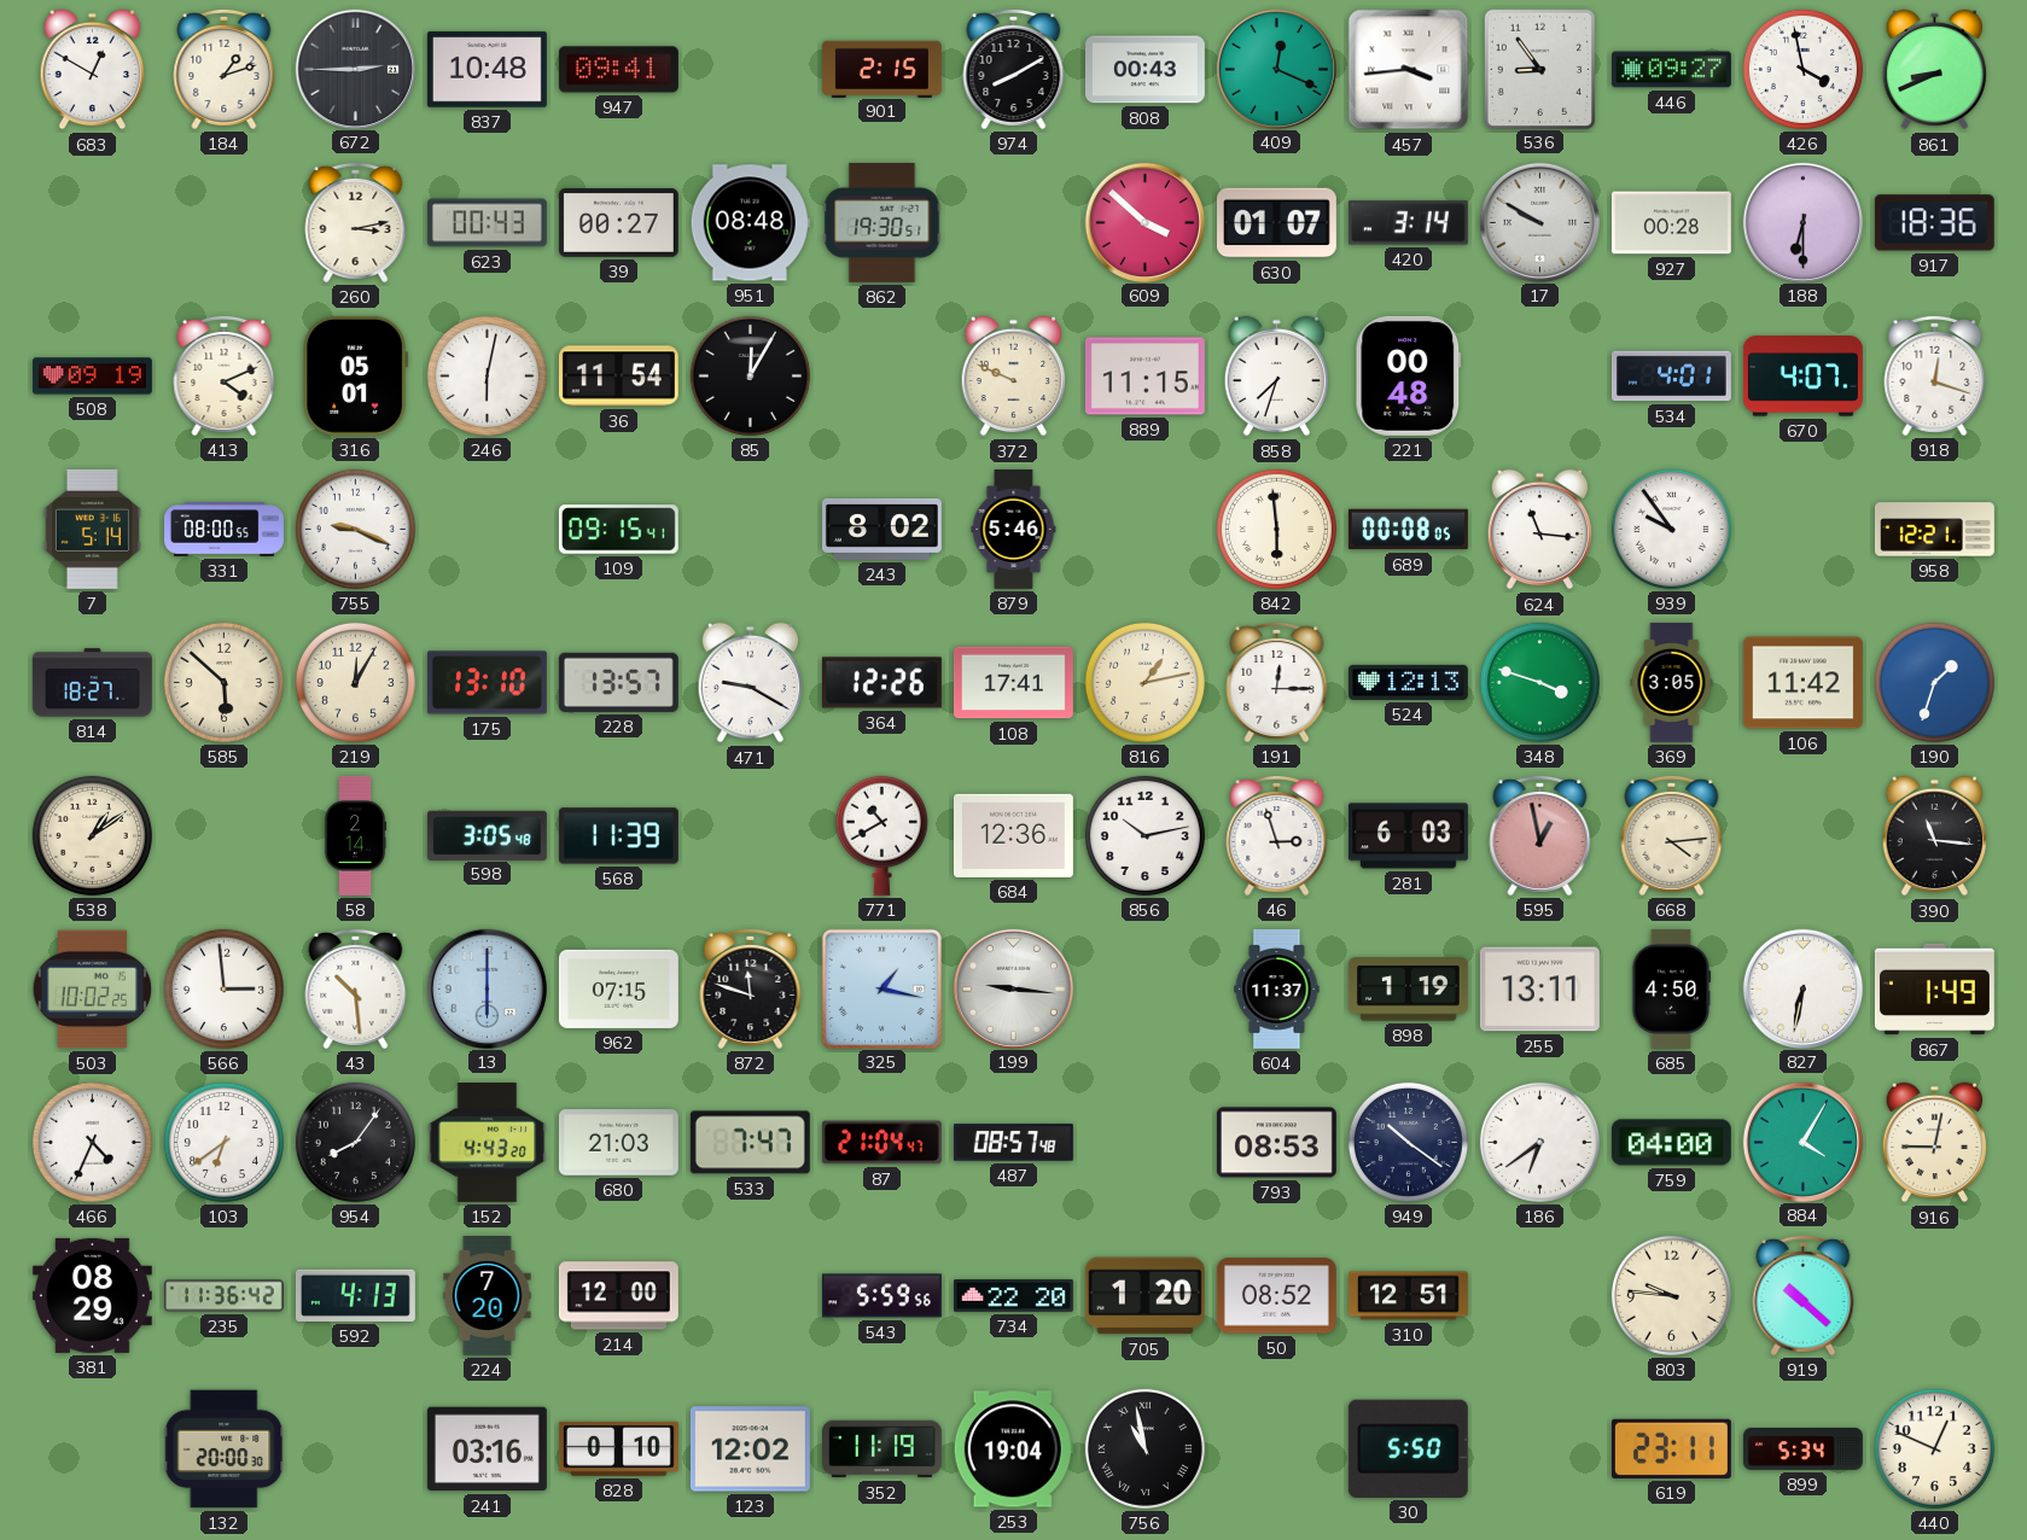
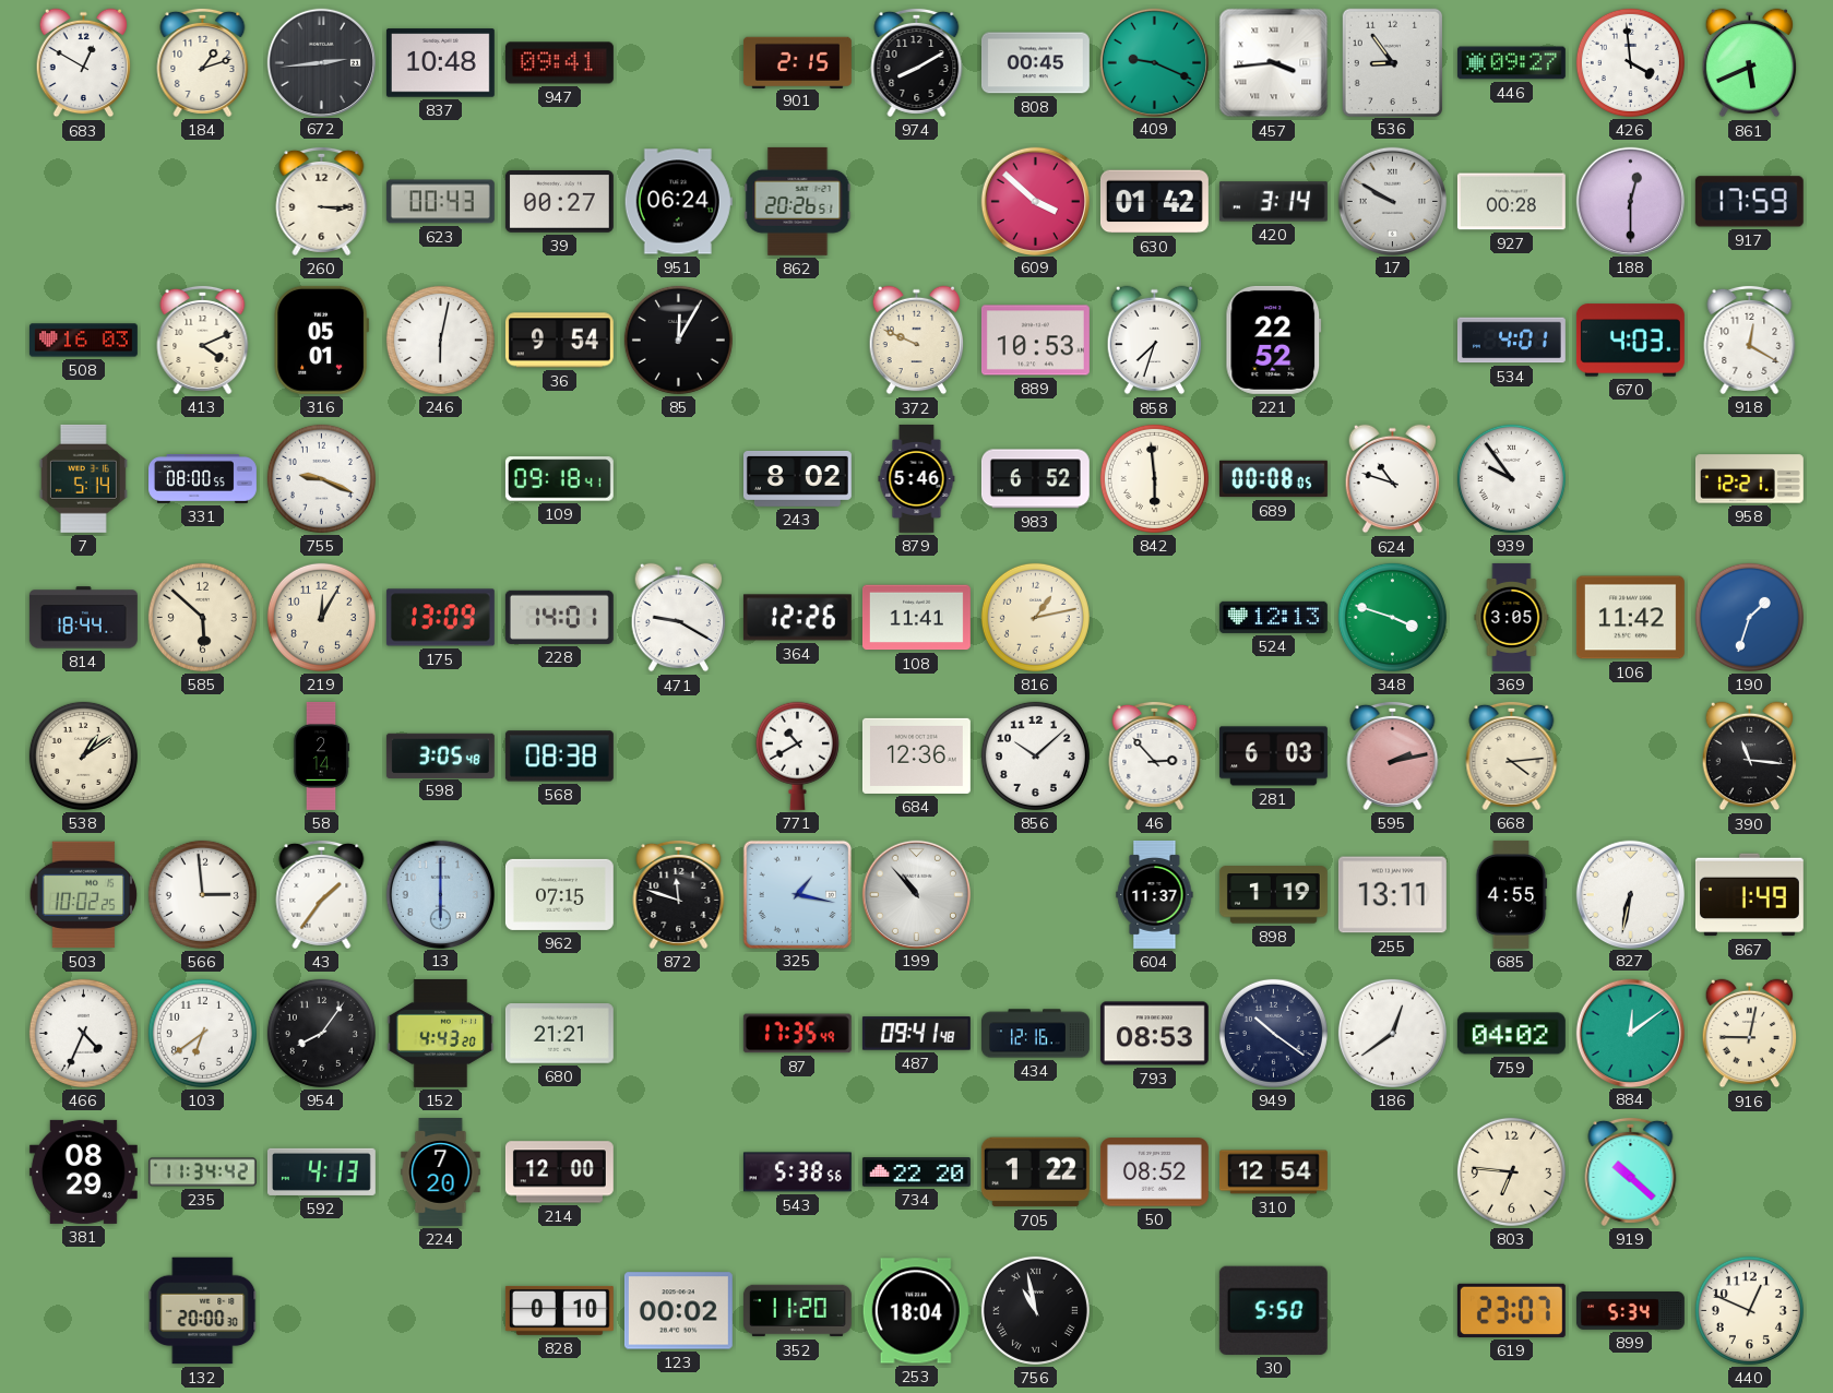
672: 2:45 -> 2:44
808: 00:43 -> 00:45
409: 12:19 -> 9:19
426: 3:58 -> 3:59
861: 8:41 -> 5:41
260: 3:13 -> 3:15
951: 08:48 -> 06:24
862: 19:30 -> 20:26
630: 01:07 -> 01:42
188: 6:30 -> 12:30
917: 18:36 -> 17:59
508: 09:19 -> 16:03
36: 11:54 -> 9:54
889: 11:15 -> 10:53
221: 00:48 -> 22:52
670: 4:07 -> 4:03
918: 12:18 -> 12:20
109: 09:15 -> 09:18
983: none -> 6:52
624: 11:16 -> 10:48
814: 18:27 -> 18:44
175: 13:10 -> 13:09
228: 13:57 -> 14:01
108: 17:41 -> 11:41
191: 12:15 -> none
568: 11:39 -> 08:38
856: 10:13 -> 10:08
46: 2:57 -> 2:53
595: 12:58 -> 2:13
43: 10:29 -> 1:36
199: 9:16 -> 10:53
685: 4:50 -> 4:55
680: 21:03 -> 21:21
533: 7:47 -> none
87: 21:04 -> 17:35
487: 08:57 -> 09:41
434: none -> 12:16
186: 6:39 -> 12:39
759: 04:00 -> 04:02
884: 4:05 -> 12:09
235: 11:36 -> 11:34
543: 5:59 -> 5:38
705: 1:20 -> 1:22
310: 12:51 -> 12:54
803: 9:46 -> 6:46
241: 03:16 -> none
123: 12:02 -> 00:02
352: 11:19 -> 11:20
253: 19:04 -> 18:04
619: 23:11 -> 23:07
